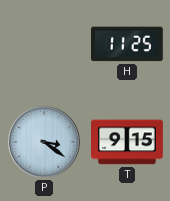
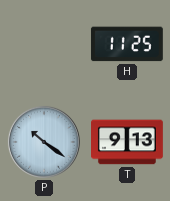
P: 3:21 -> 10:21
T: 9:15 -> 9:13
